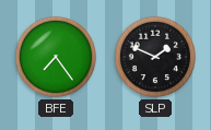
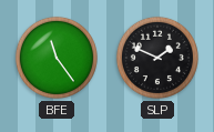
BFE: 7:24 -> 11:24
